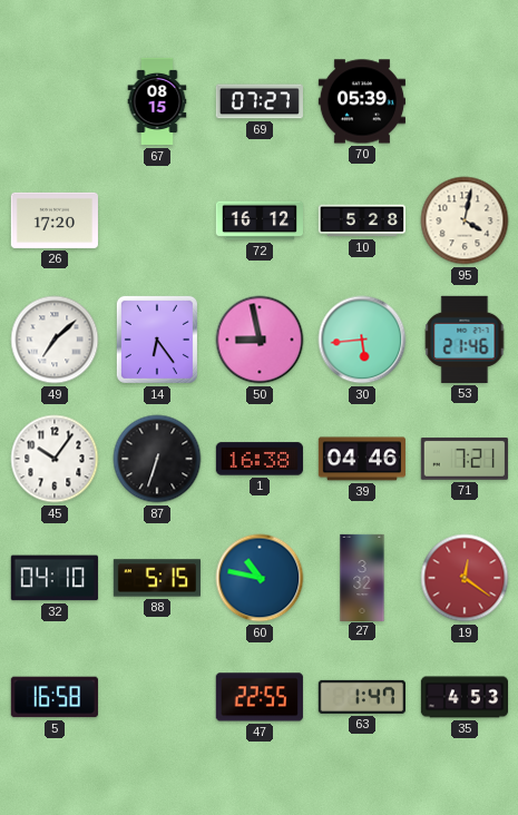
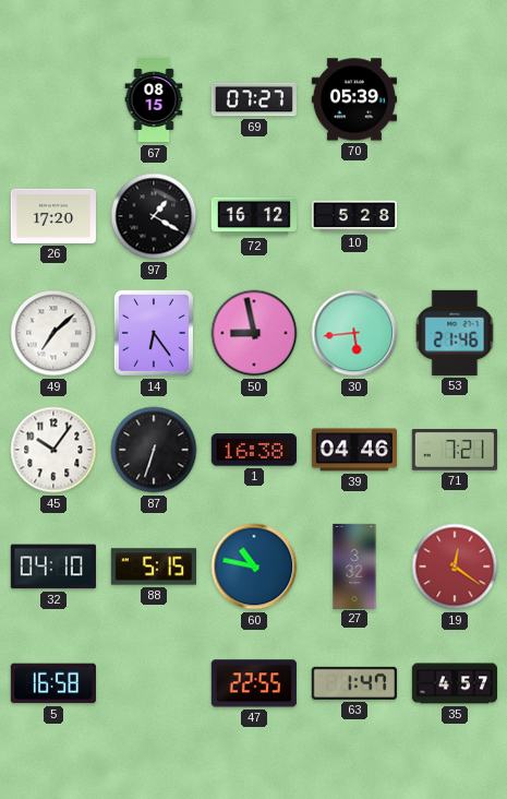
97: none -> 1:20
95: 4:02 -> none
35: 4:53 -> 4:57
